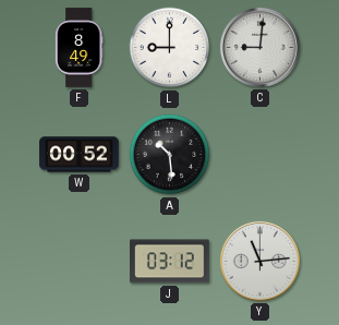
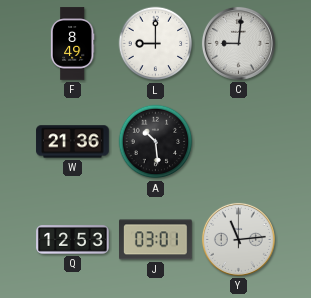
W: 00:52 -> 21:36
Q: none -> 12:53
J: 03:12 -> 03:01
